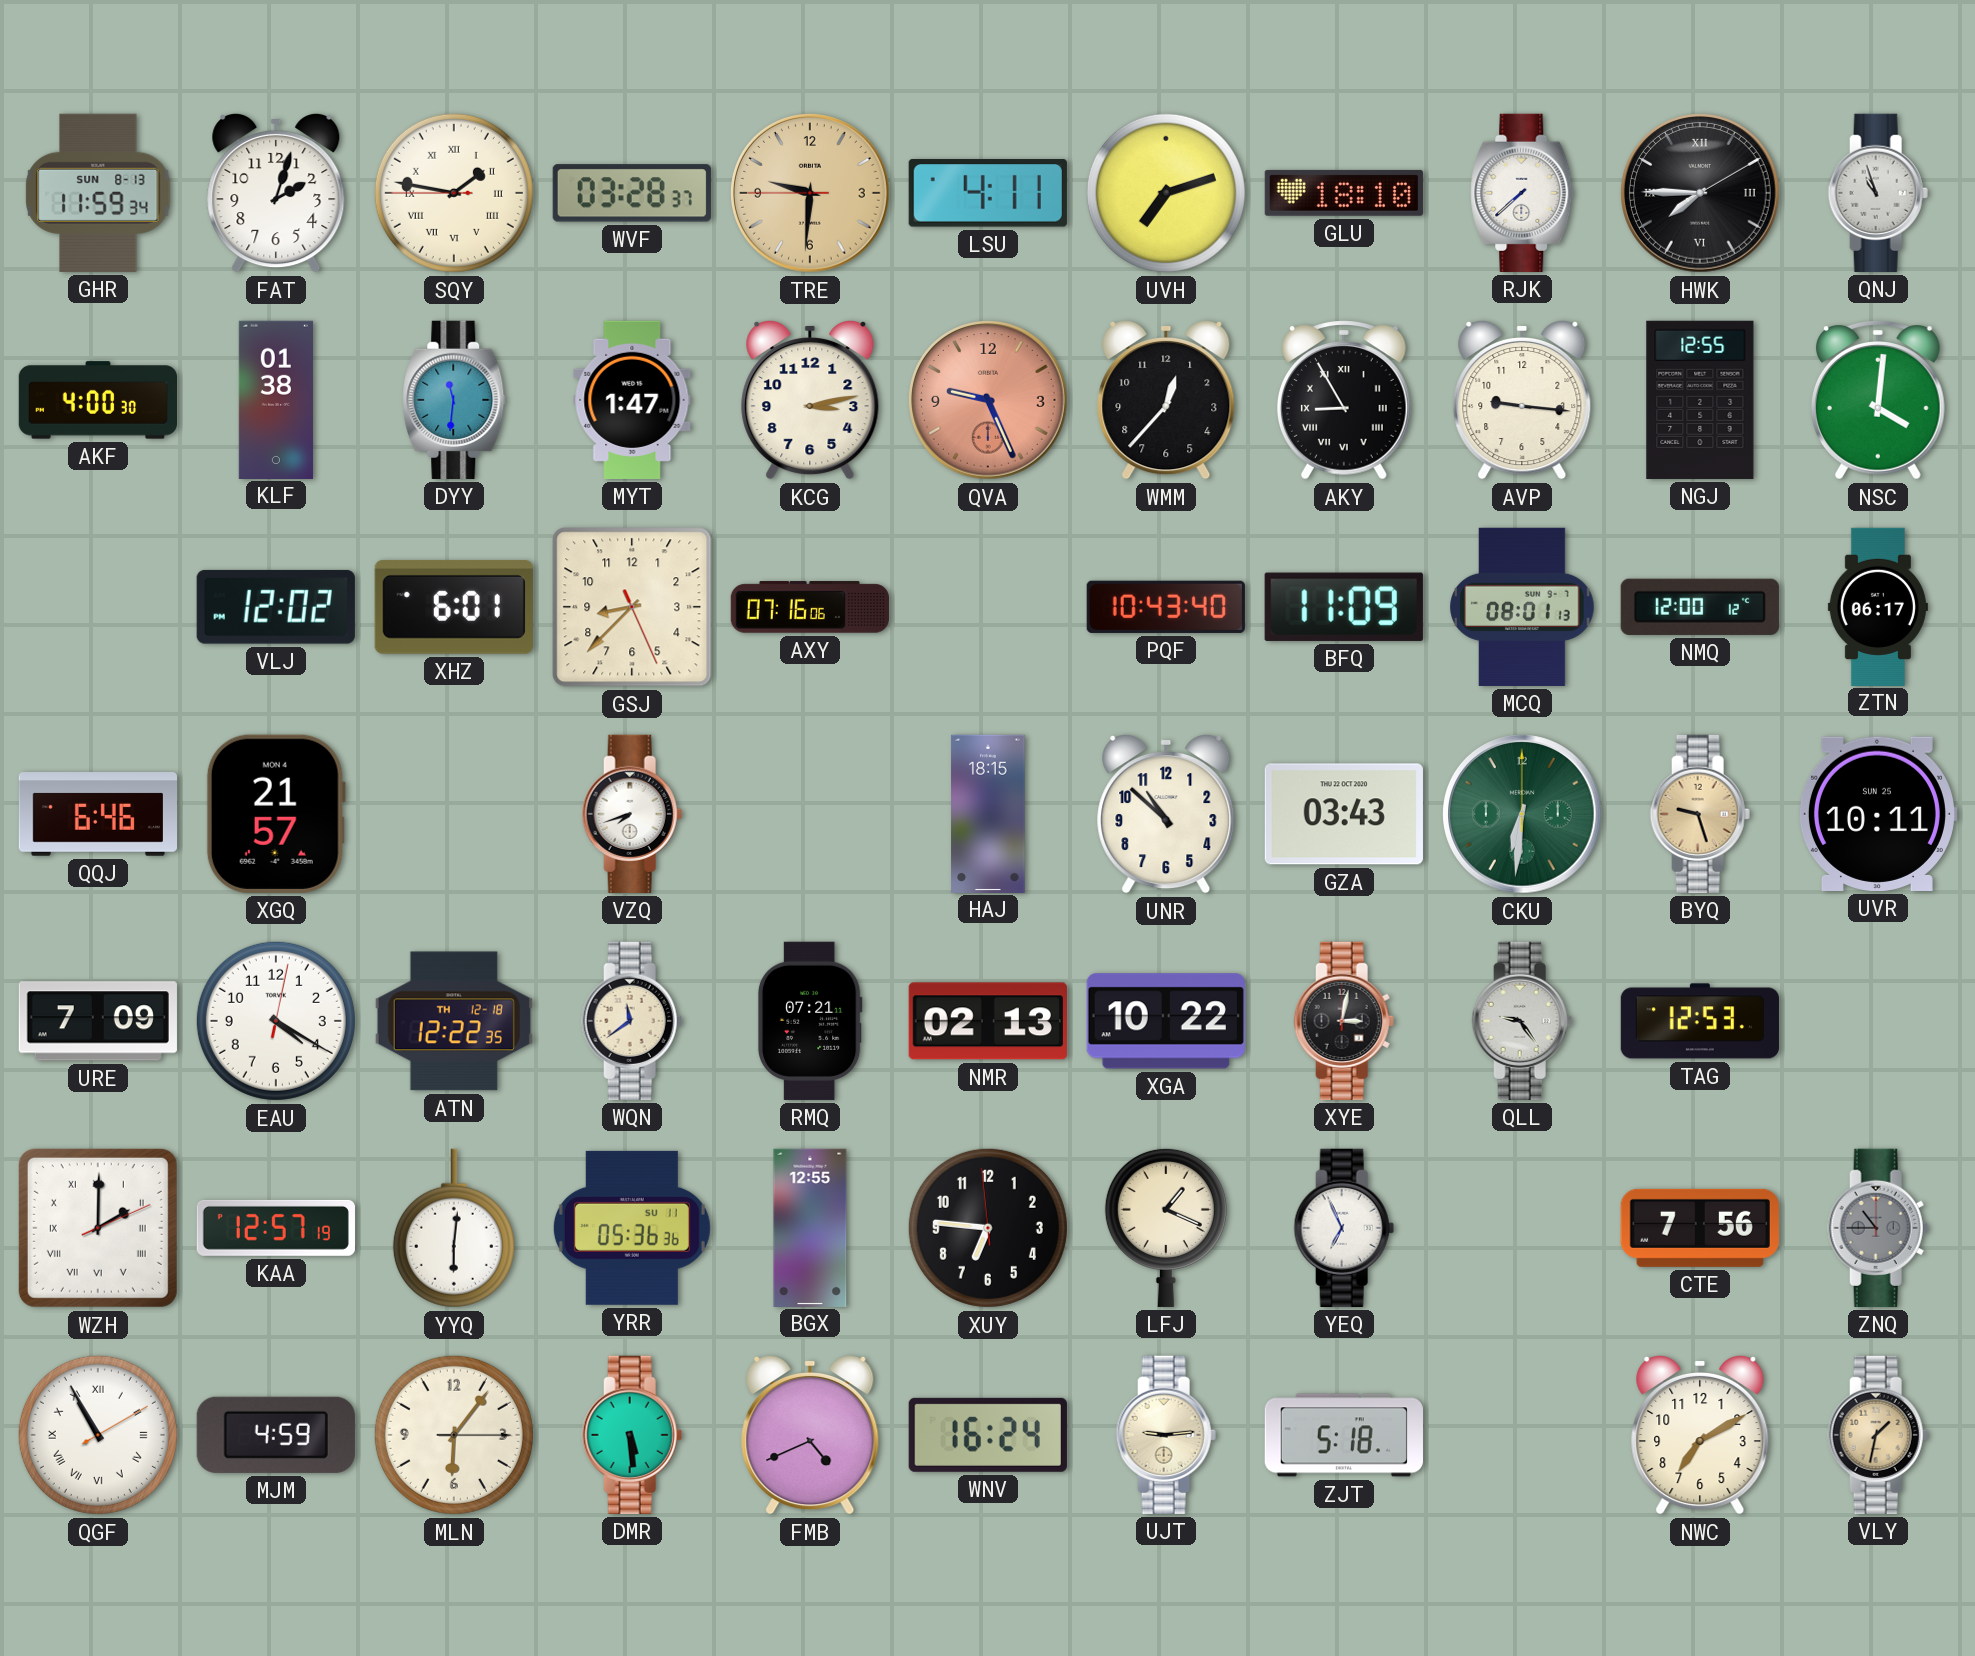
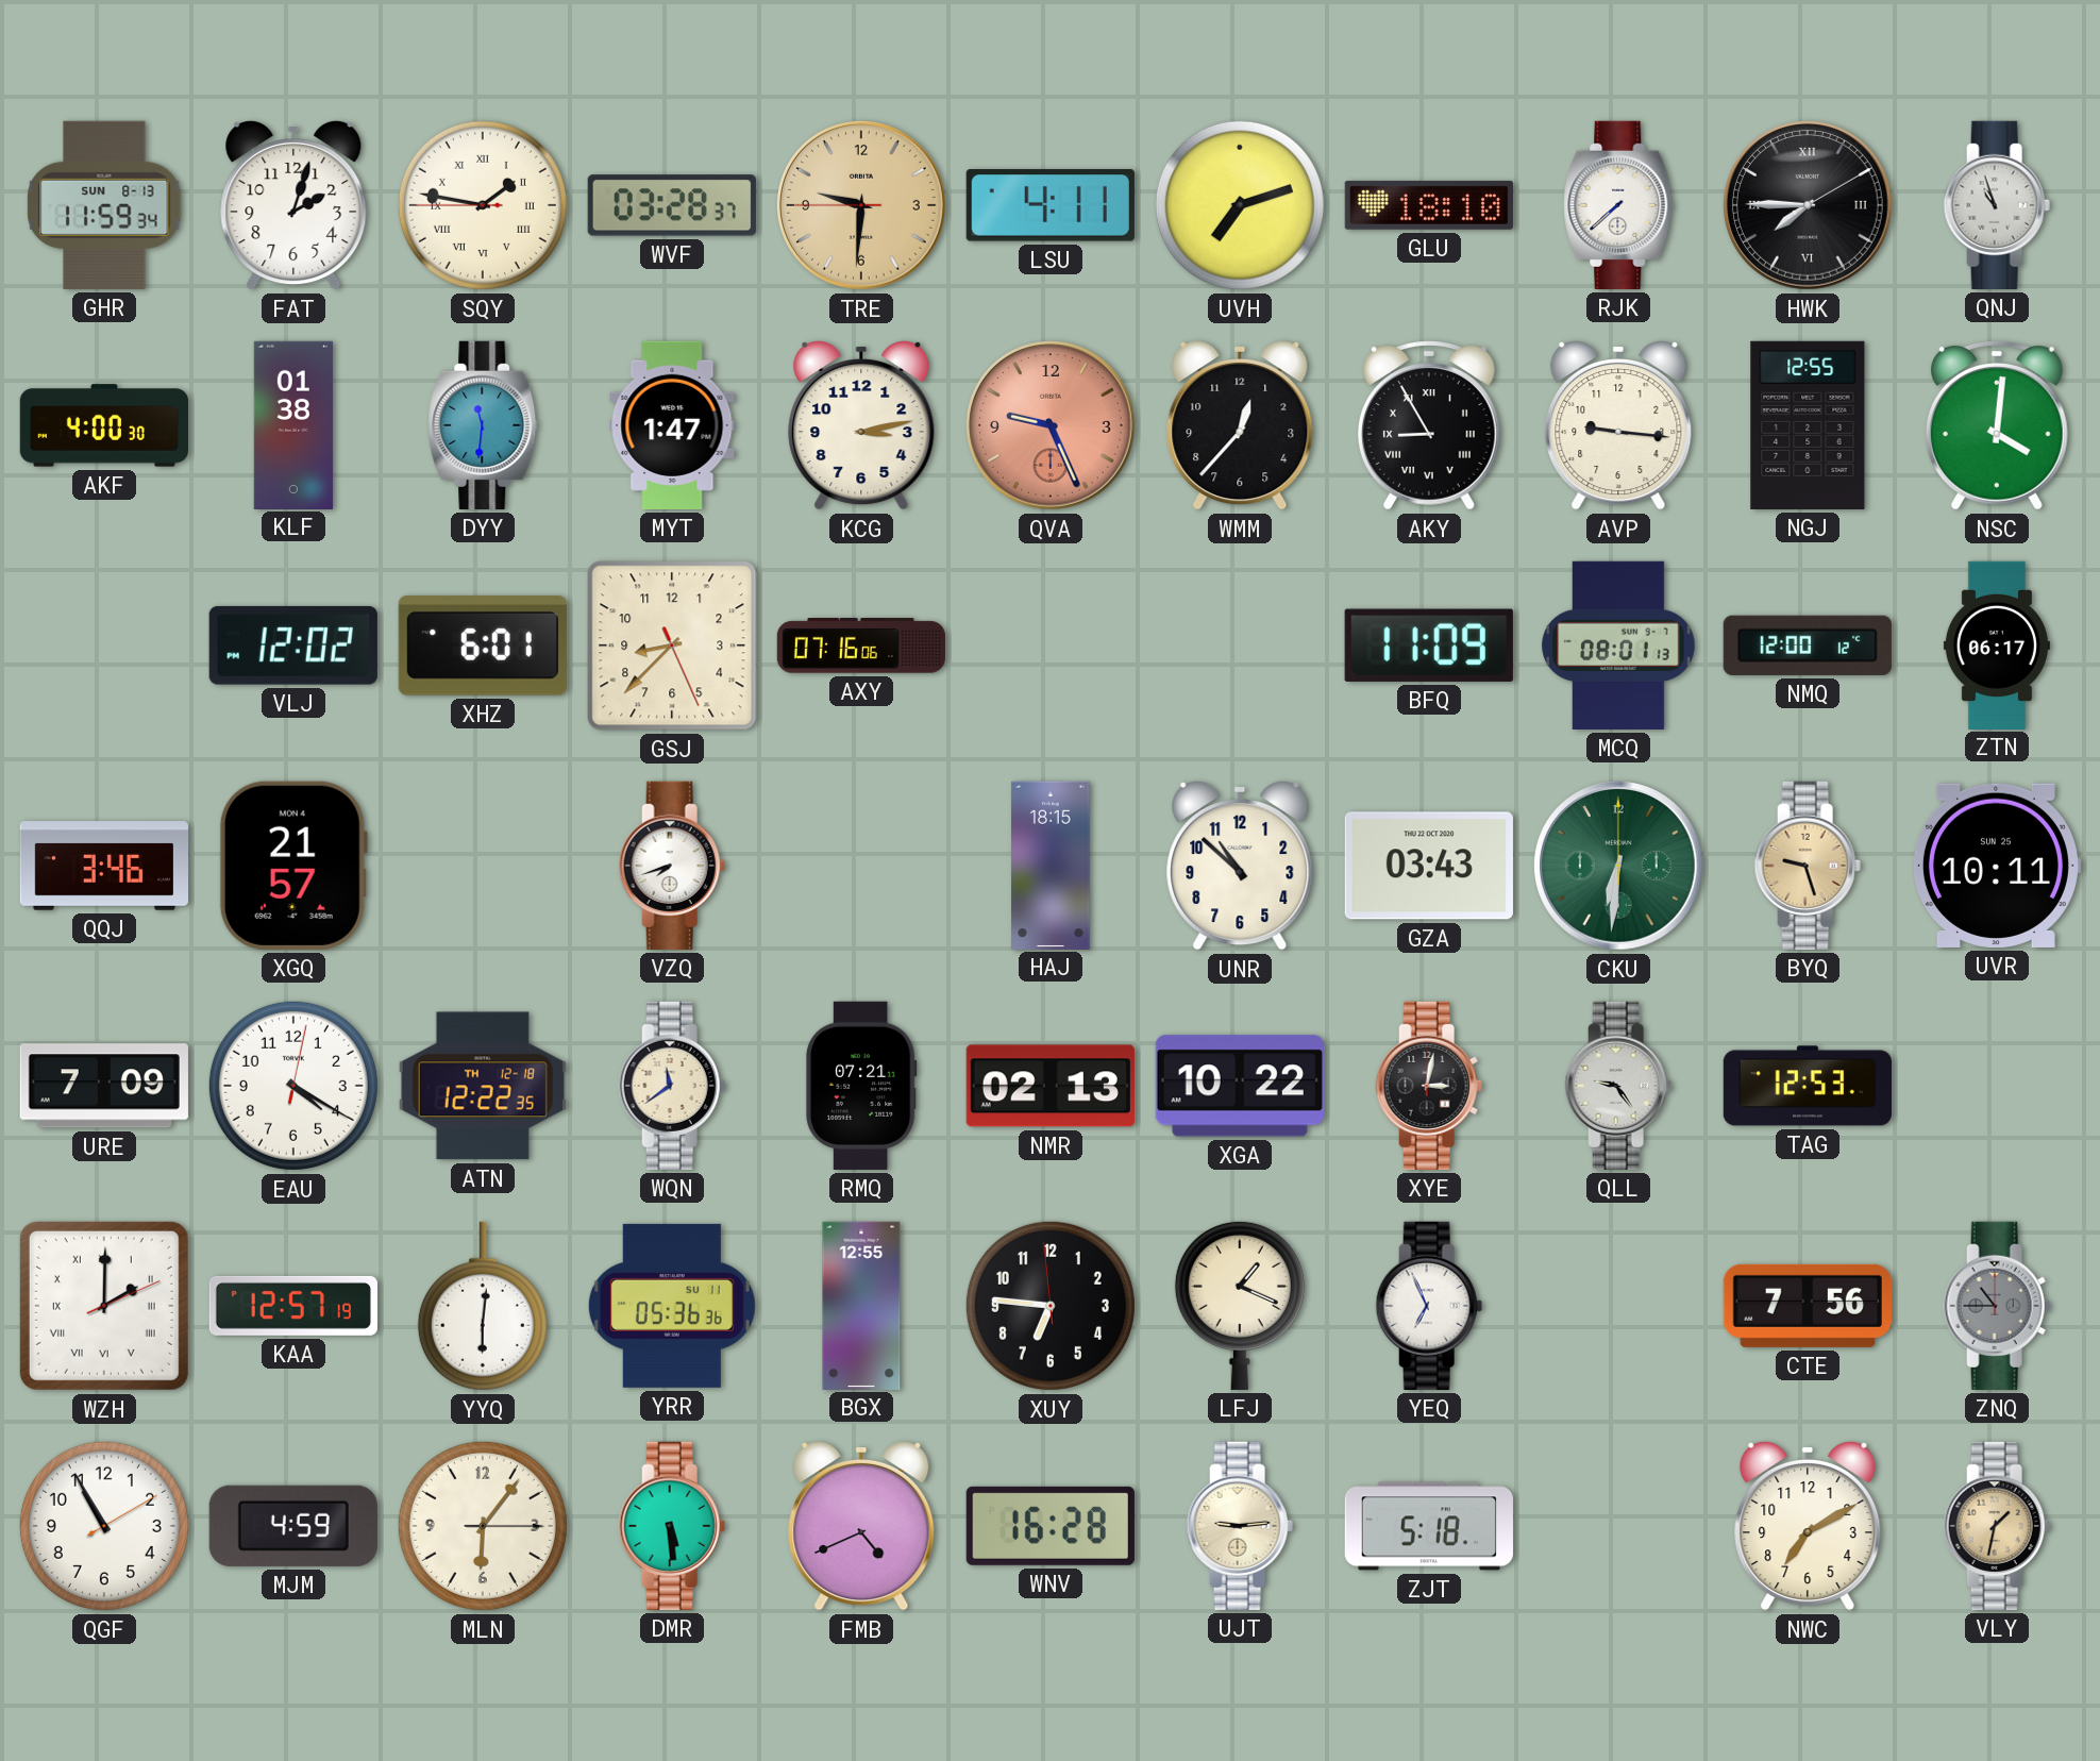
PQF: 10:43 -> none
QQJ: 6:46 -> 3:46
QGF numerals: Roman -> Arabic
WNV: 16:24 -> 16:28
